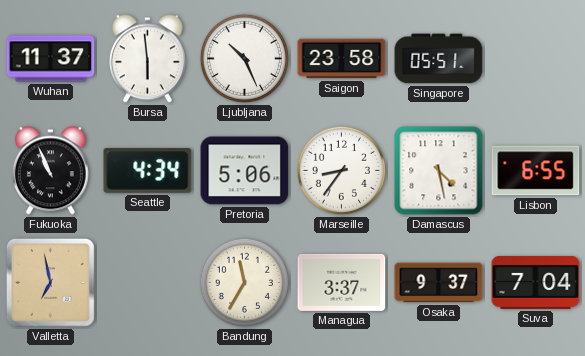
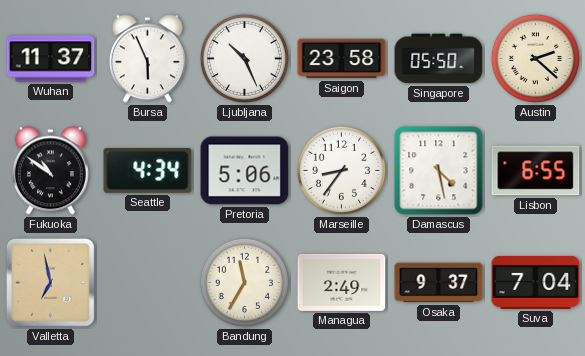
Bursa: 5:59 -> 5:56
Singapore: 05:51 -> 05:50
Austin: none -> 2:22
Fukuoka: 10:56 -> 10:51
Managua: 3:37 -> 2:49
